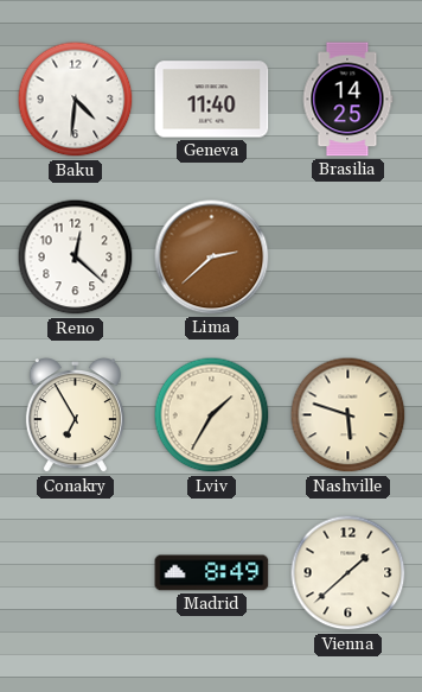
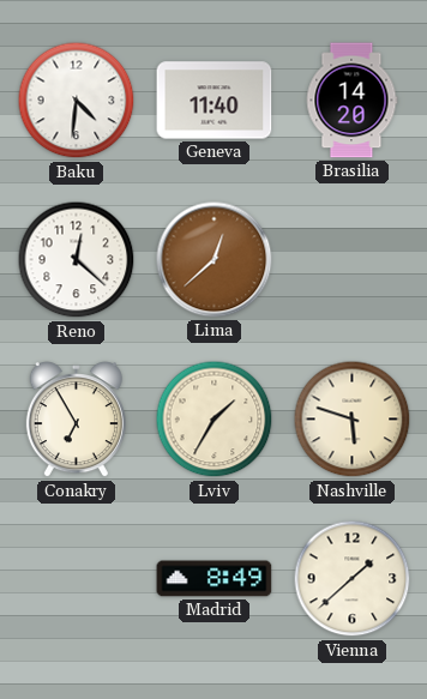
Brasilia: 14:25 -> 14:20
Lima: 2:38 -> 12:38
